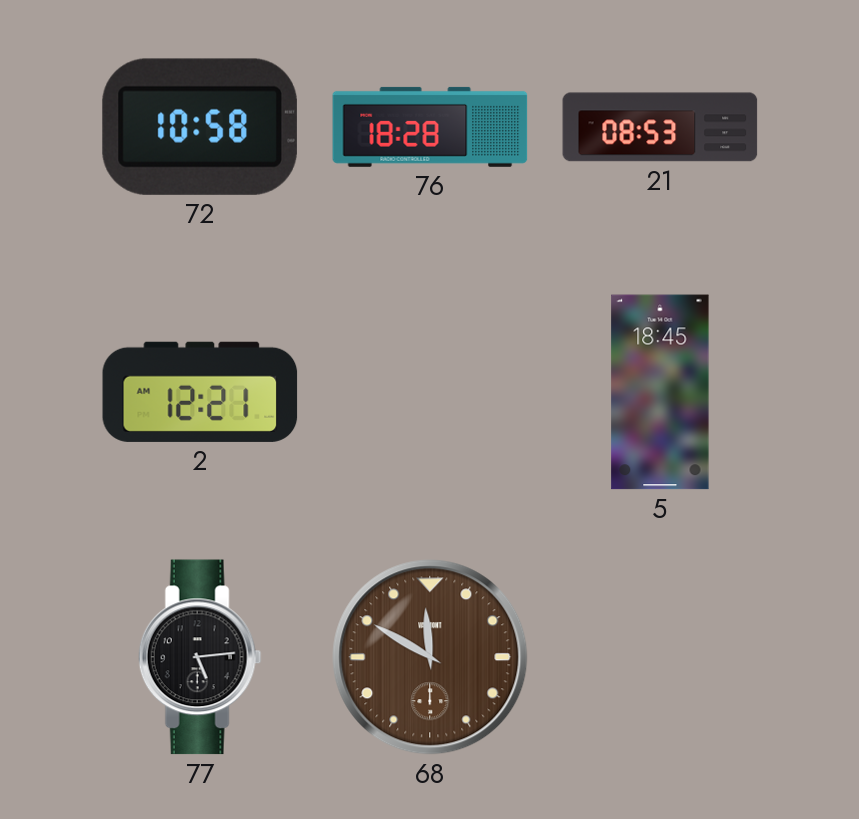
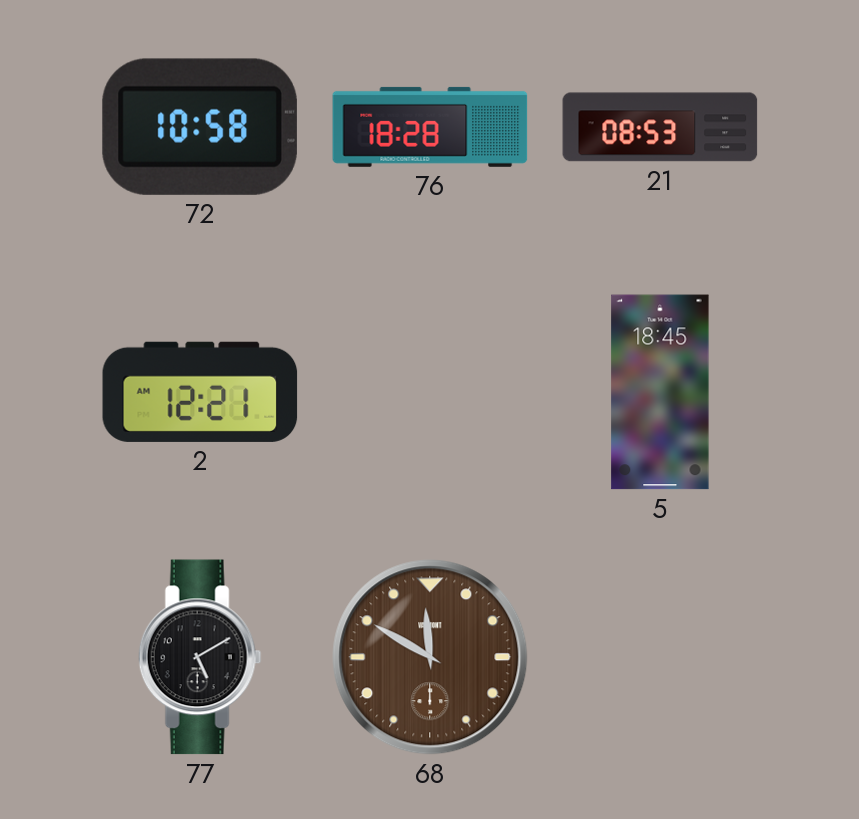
77: 5:14 -> 5:10
